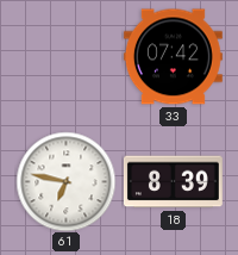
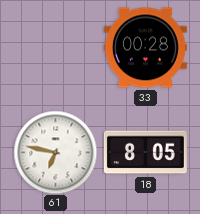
33: 07:42 -> 00:28
18: 8:39 -> 8:05
